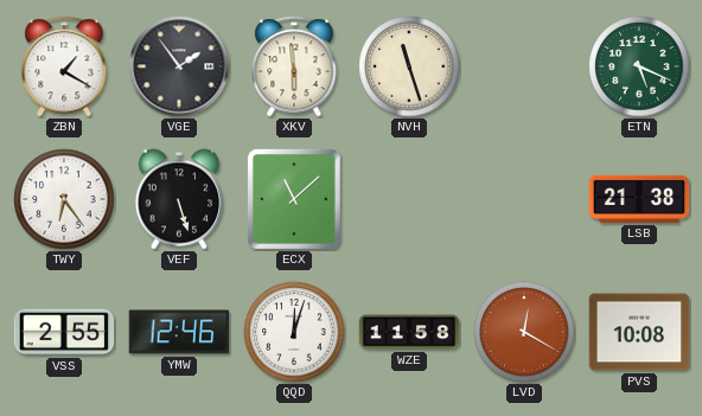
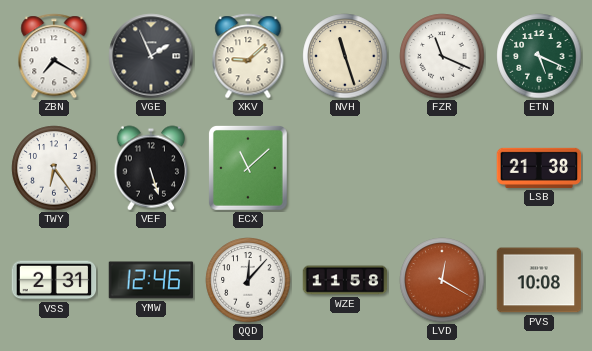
ZBN: 1:20 -> 7:20
VGE: 1:54 -> 1:56
XKV: 5:59 -> 9:08
FZR: none -> 11:19
VSS: 2:55 -> 2:31
QQD: 12:03 -> 12:07
